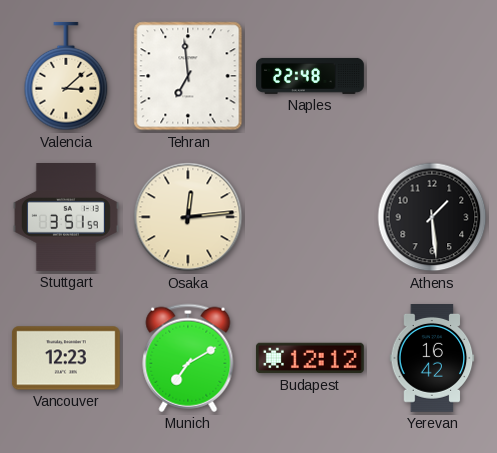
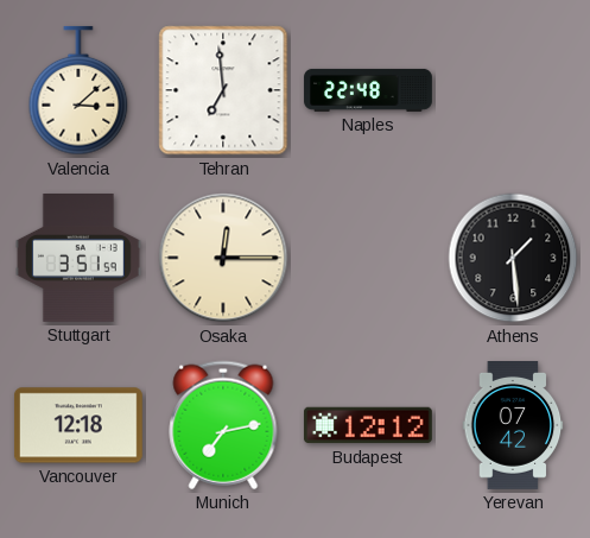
Osaka: 12:14 -> 12:15
Vancouver: 12:23 -> 12:18
Munich: 7:10 -> 7:13
Yerevan: 16:42 -> 07:42
